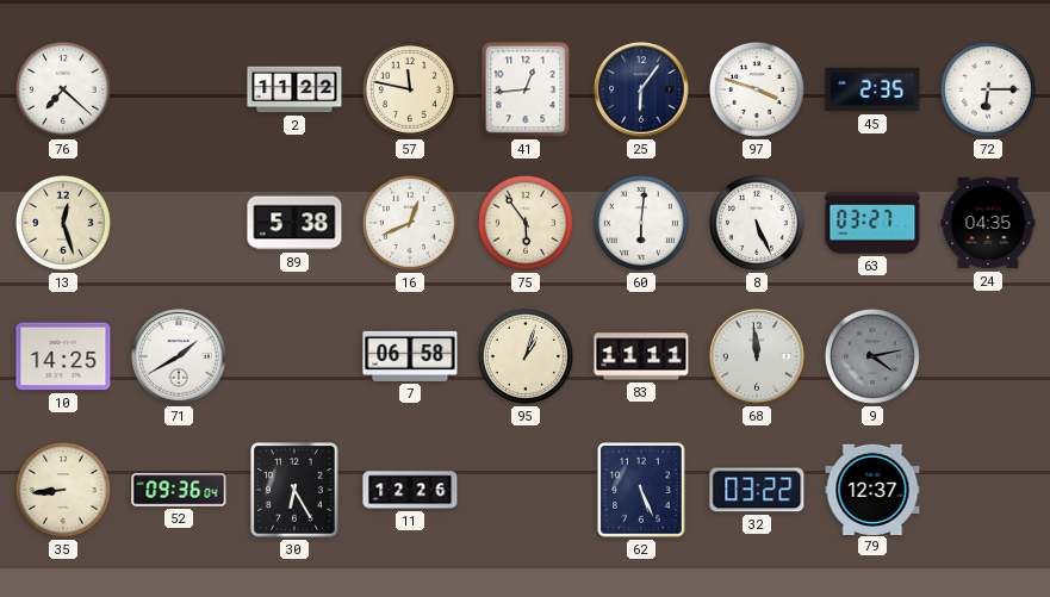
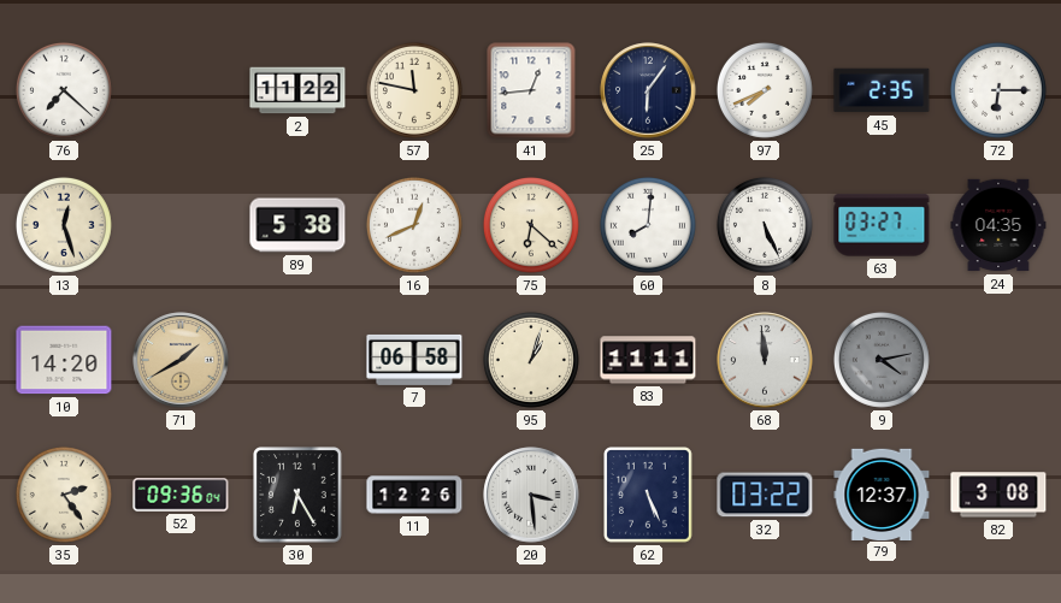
97: 3:48 -> 7:41
75: 5:54 -> 6:22
60: 6:01 -> 8:01
10: 14:25 -> 14:20
71 dial: white -> champagne
35: 8:44 -> 2:24
20: none -> 3:29
82: none -> 3:08
